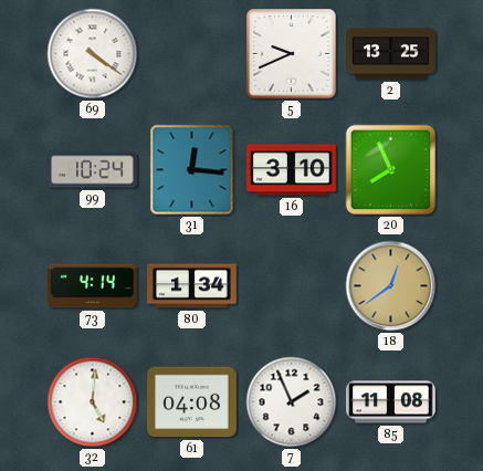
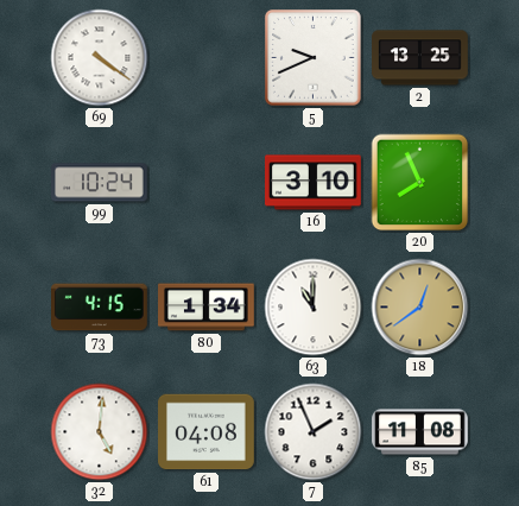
31: 12:16 -> none
73: 4:14 -> 4:15
63: none -> 11:00
